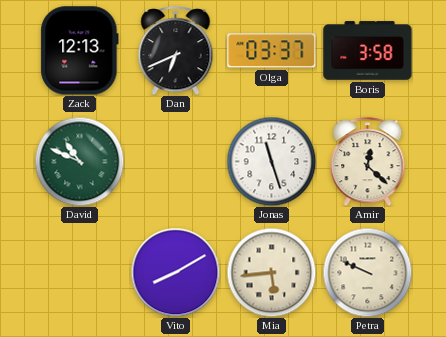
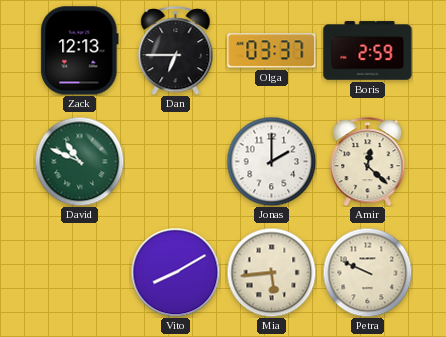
Dan: 6:41 -> 6:45
Boris: 3:58 -> 2:59
Jonas: 11:27 -> 2:00
